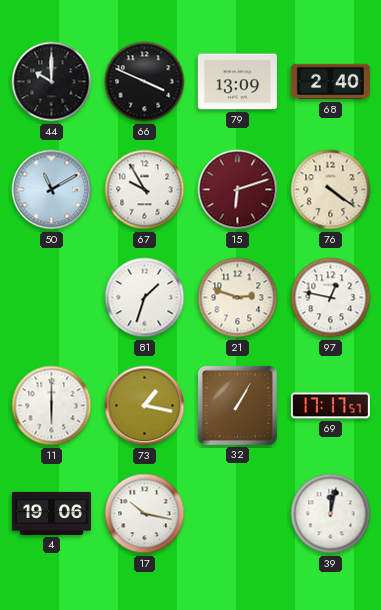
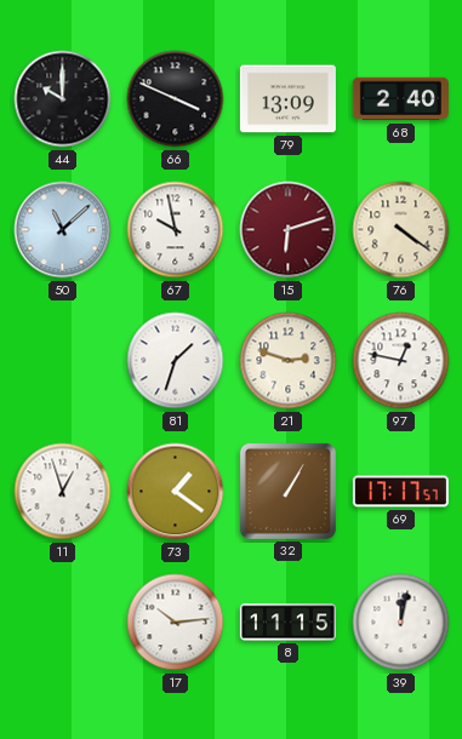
50: 11:10 -> 11:08
67: 9:55 -> 9:58
11: 6:00 -> 12:57
73: 1:17 -> 1:21
4: 19:06 -> none
17: 10:17 -> 10:14
8: none -> 11:15
